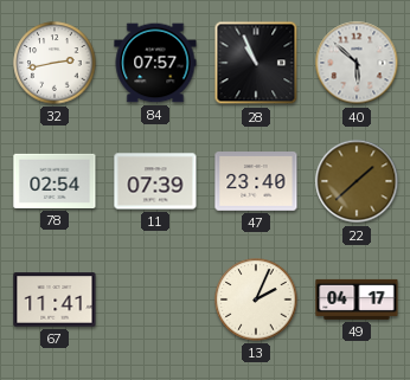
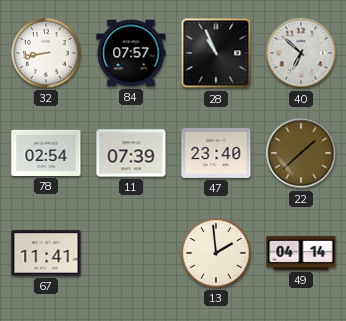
32: 2:43 -> 8:43
40: 5:52 -> 6:52
13: 2:04 -> 1:59
49: 04:17 -> 04:14
